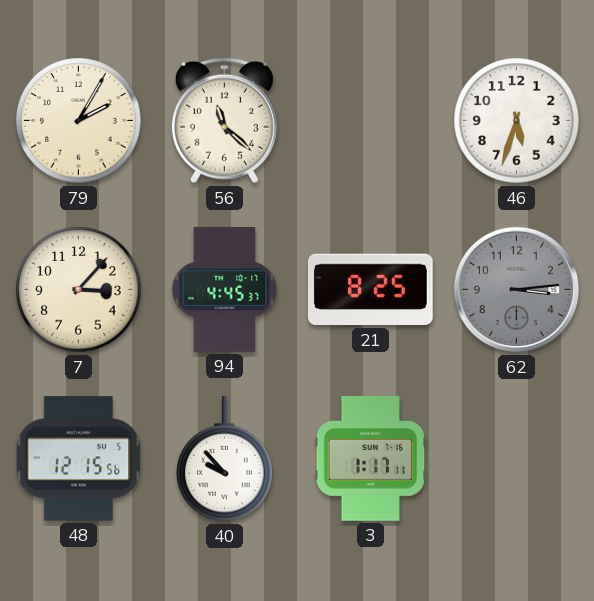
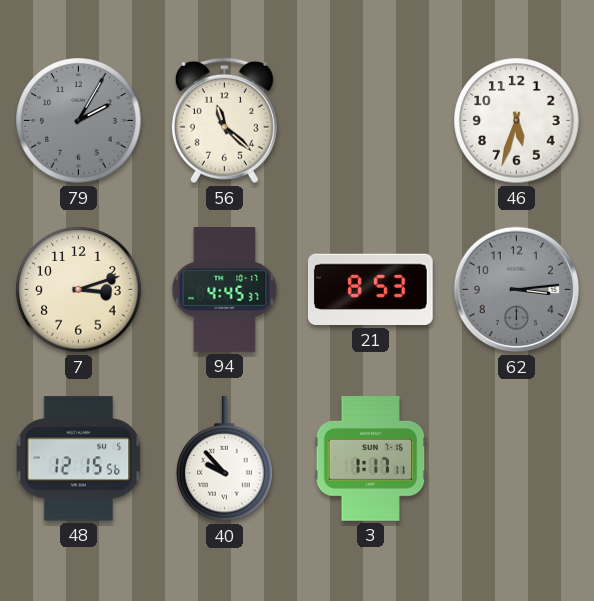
79 dial: cream -> grey
7: 3:07 -> 3:12
21: 8:25 -> 8:53
